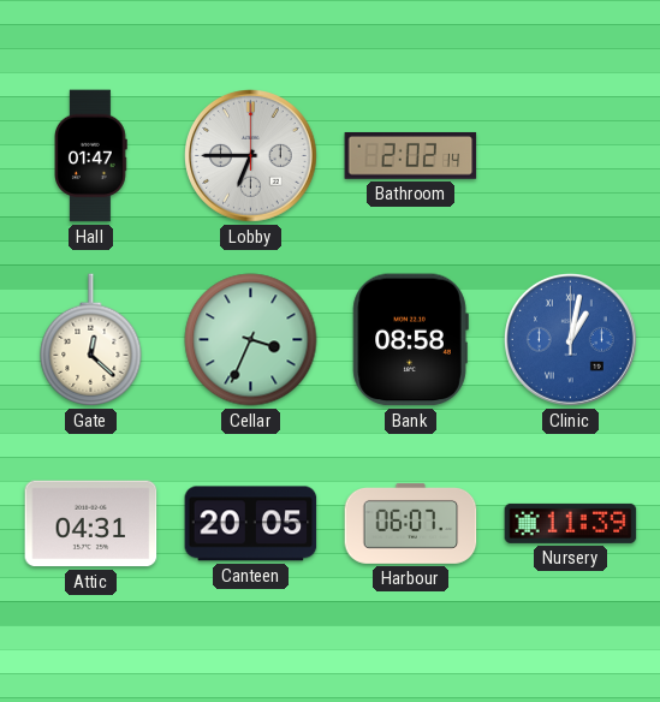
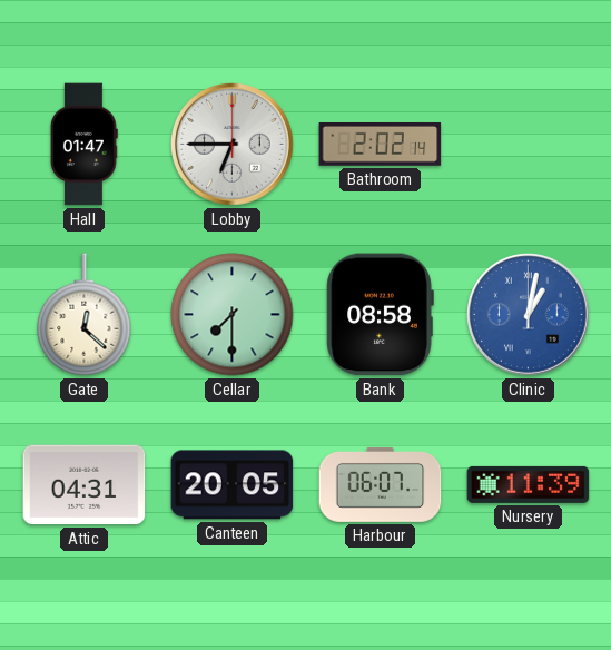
Cellar: 3:34 -> 7:30
